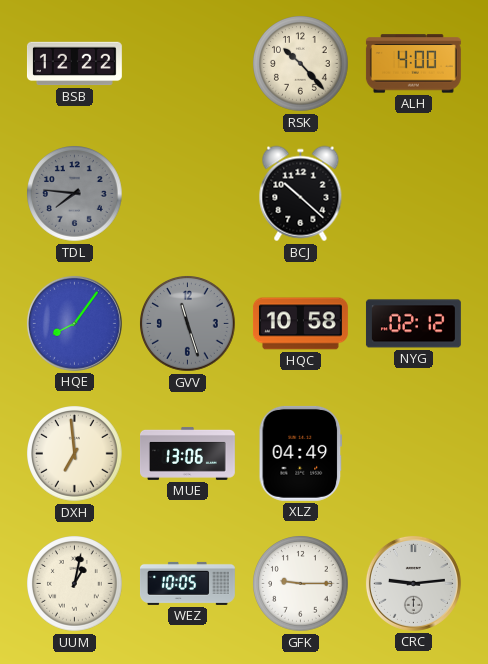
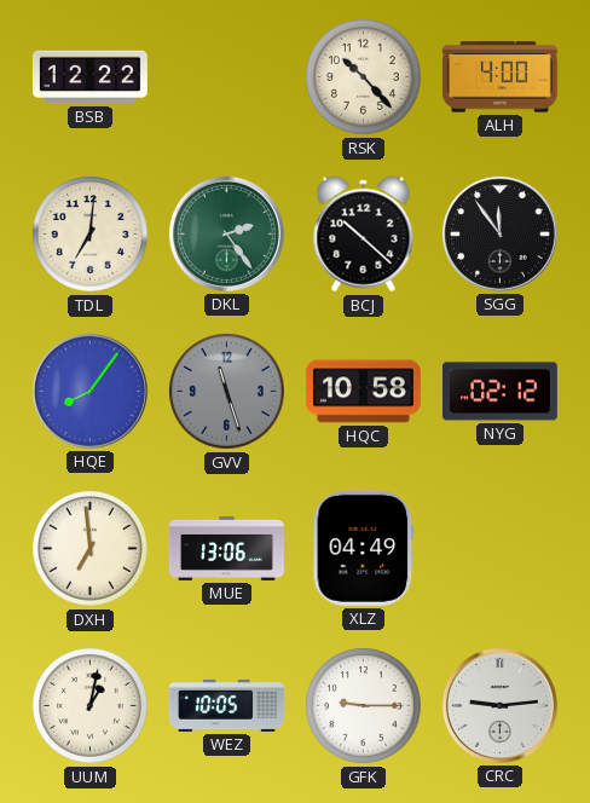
TDL: 7:46 -> 7:01
TDL dial: grey -> cream
DKL: none -> 2:24
SGG: none -> 11:54
